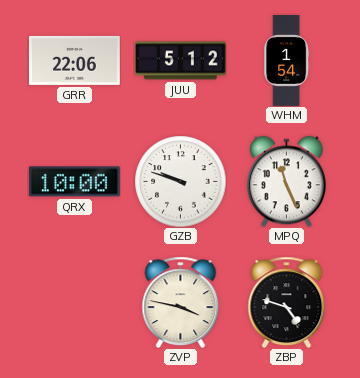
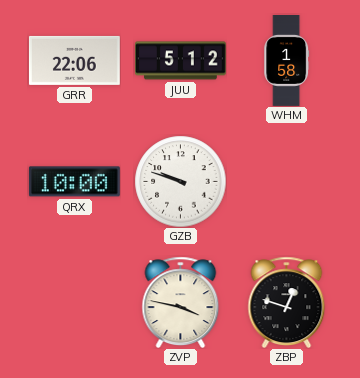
WHM: 1:54 -> 1:58
MPQ: 11:26 -> none
ZBP: 4:48 -> 12:48
